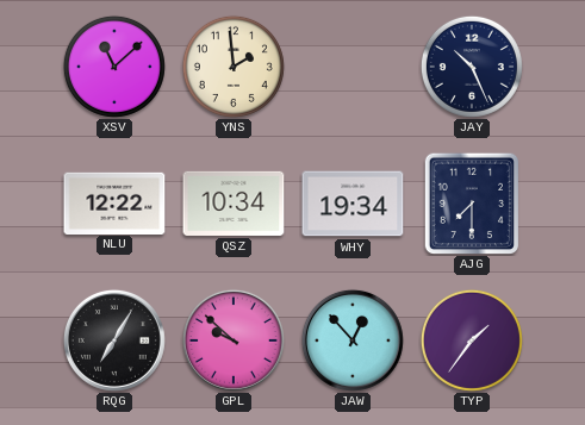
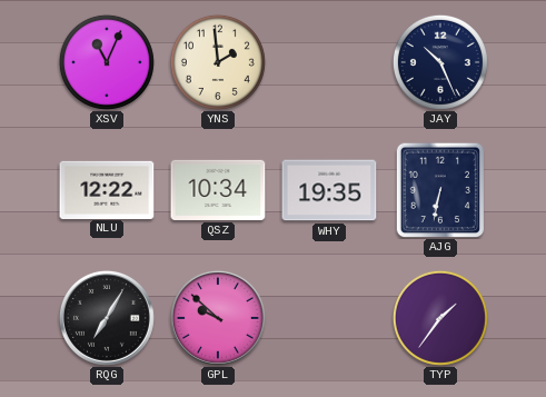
XSV: 11:08 -> 11:04
WHY: 19:34 -> 19:35
AJG: 7:30 -> 6:32
JAW: 12:53 -> none
